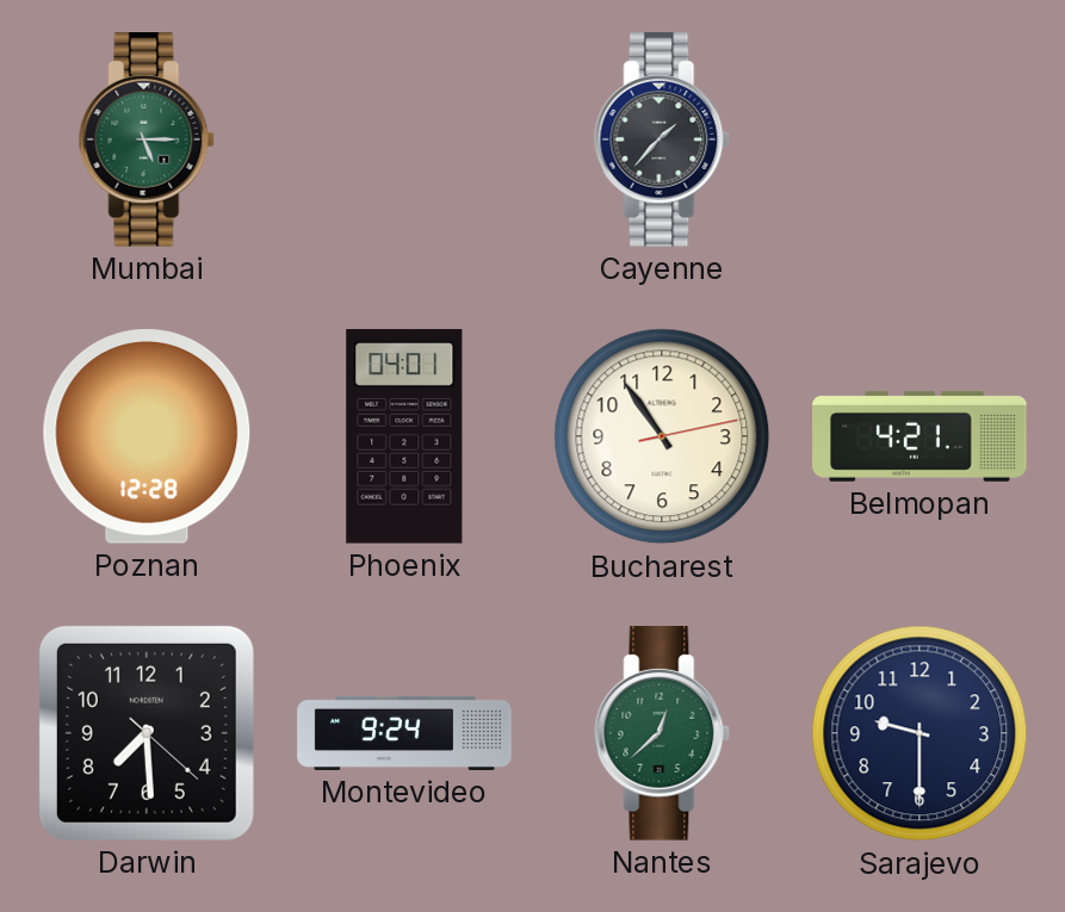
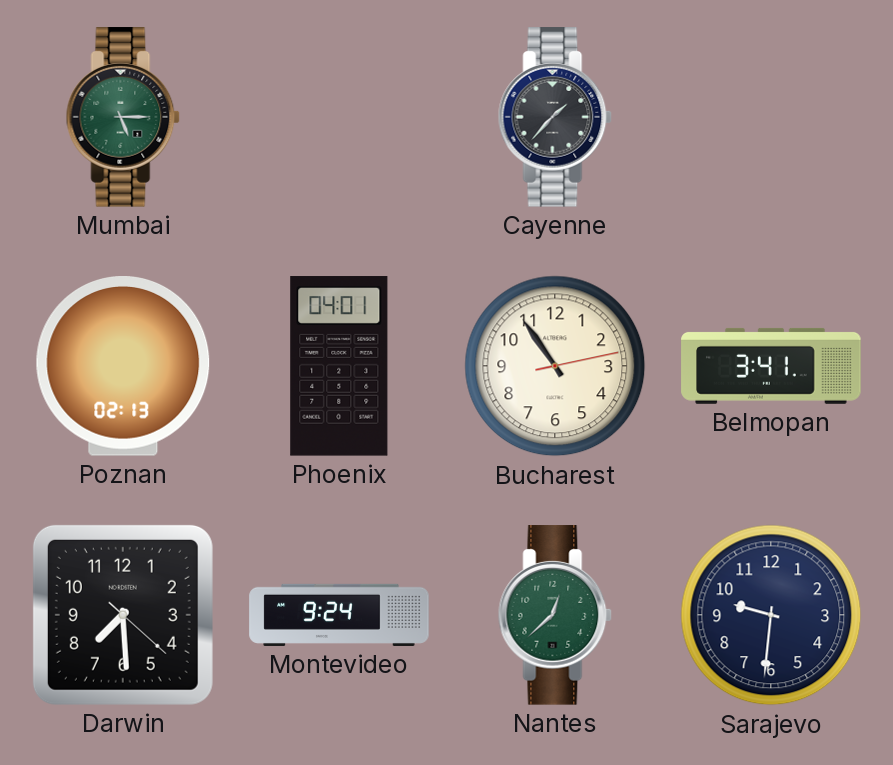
Poznan: 12:28 -> 02:13
Belmopan: 4:21 -> 3:41
Sarajevo: 9:30 -> 9:31
